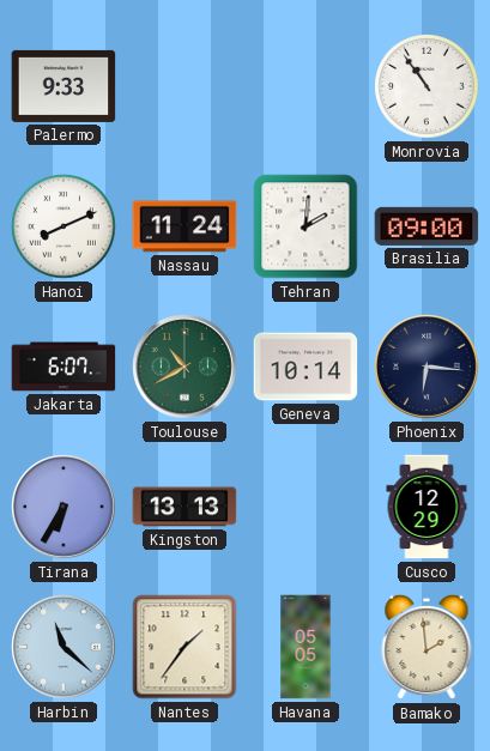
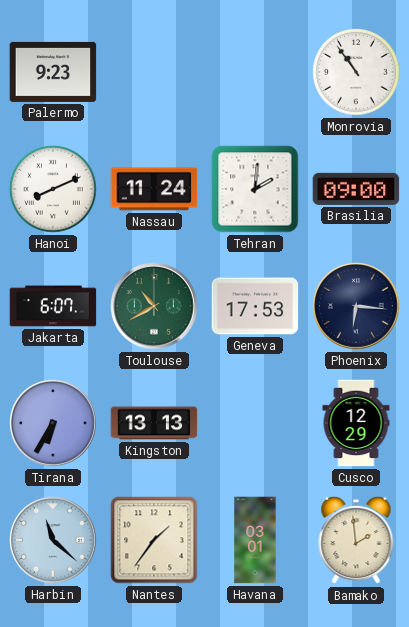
Palermo: 9:33 -> 9:23
Geneva: 10:14 -> 17:53
Havana: 05:05 -> 03:01
